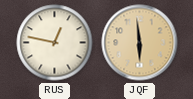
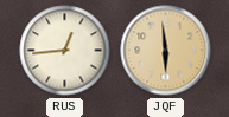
RUS: 12:47 -> 12:44
